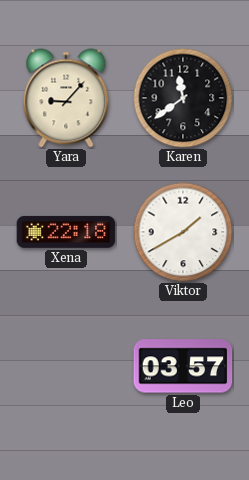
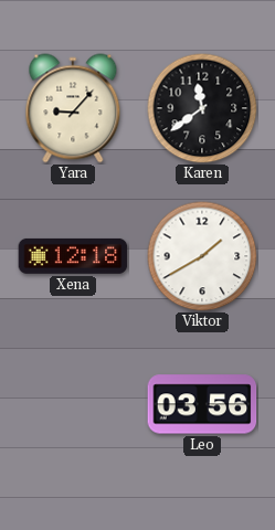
Xena: 22:18 -> 12:18
Leo: 03:57 -> 03:56
